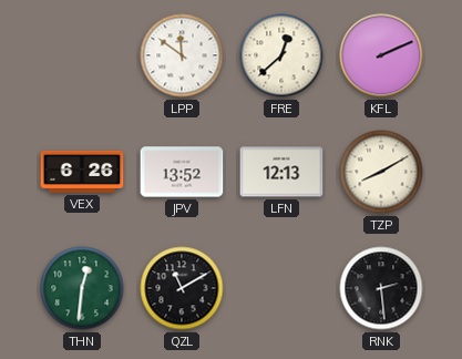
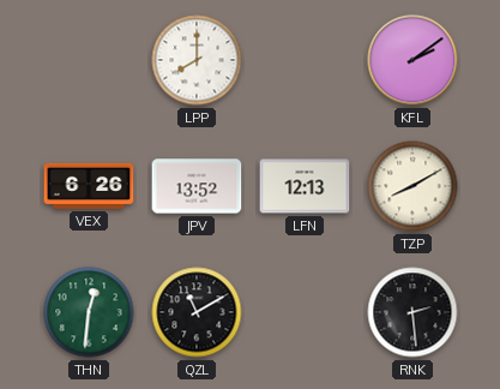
LPP: 11:51 -> 8:00
FRE: 12:38 -> none
KFL: 2:11 -> 2:09
